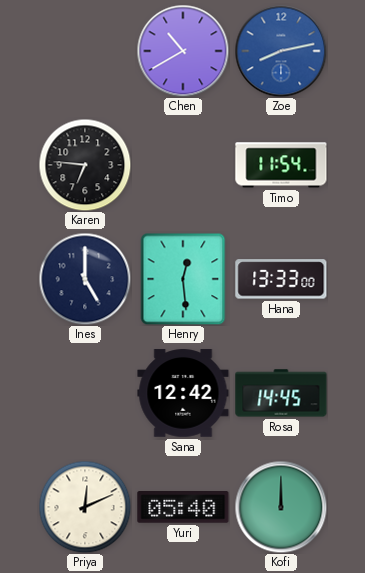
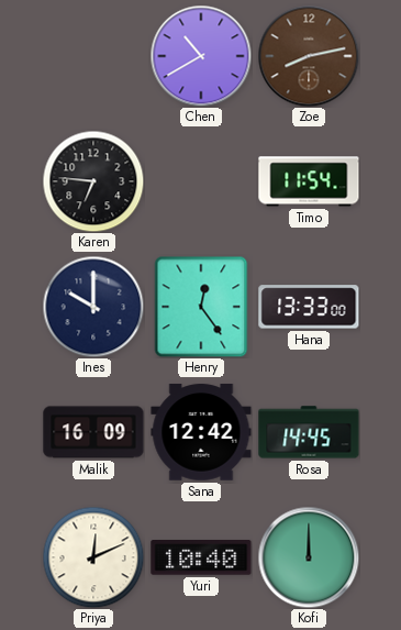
Zoe dial: blue -> brown
Ines: 5:00 -> 10:00
Henry: 12:29 -> 12:24
Malik: none -> 16:09
Yuri: 05:40 -> 10:40
